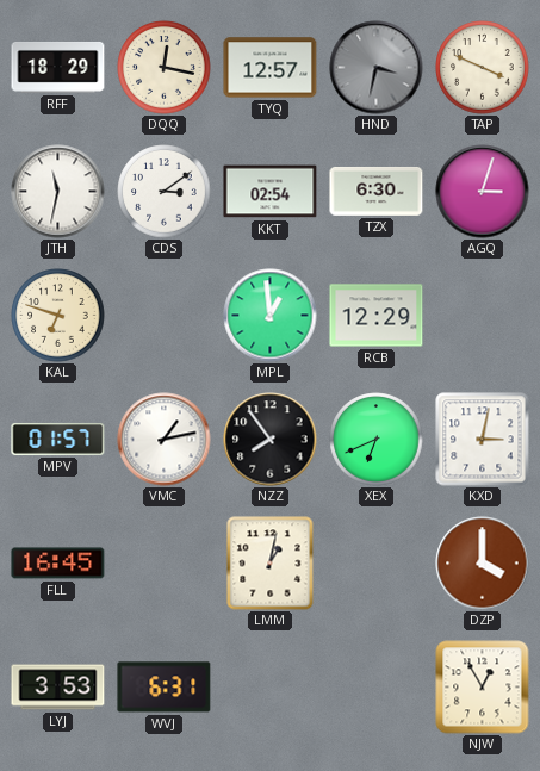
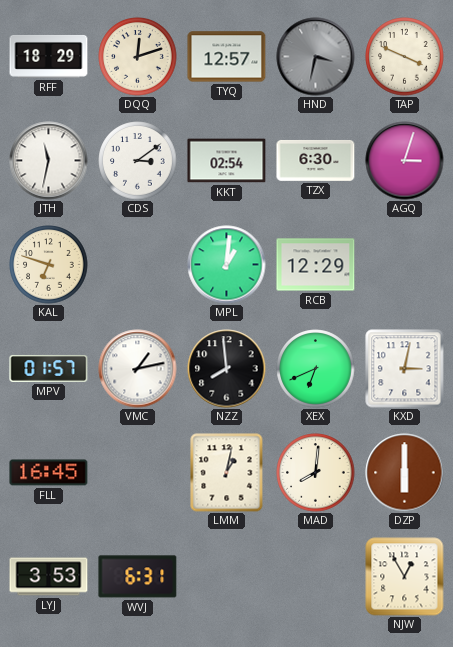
DQQ: 12:17 -> 12:12
MPL: 12:59 -> 1:01
NZZ: 7:54 -> 7:59
MAD: none -> 8:01
DZP: 4:00 -> 6:00
